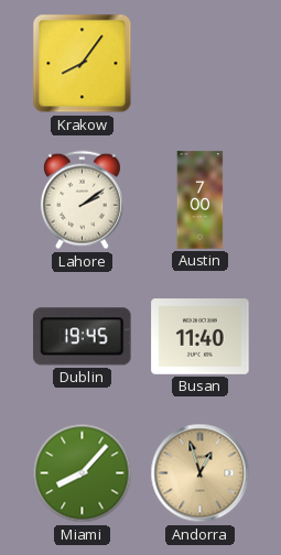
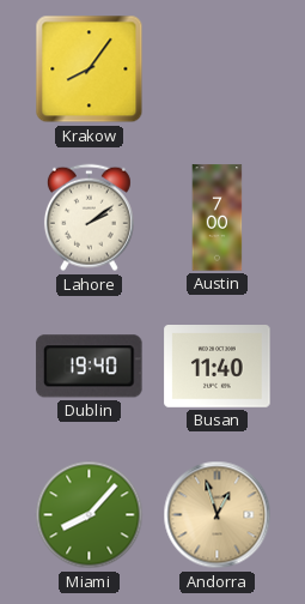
Dublin: 19:45 -> 19:40
